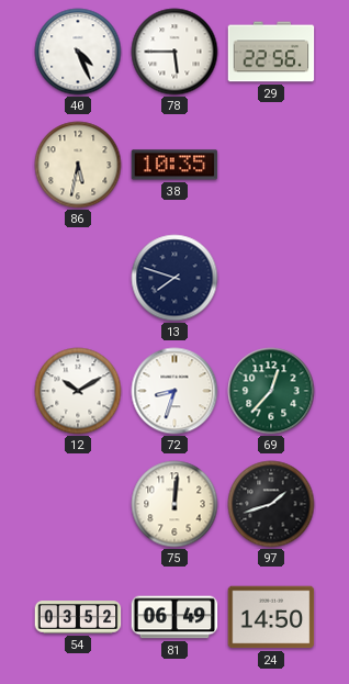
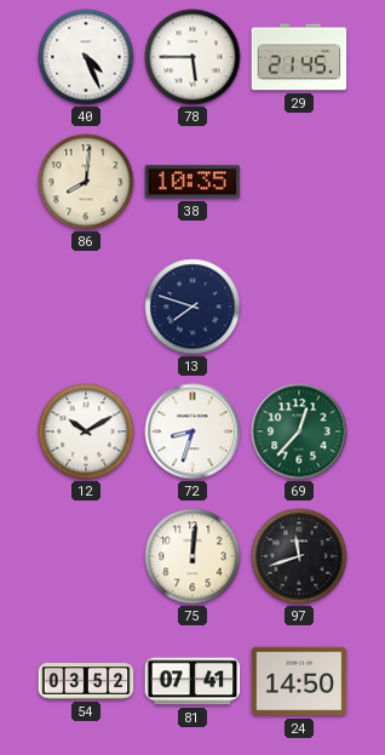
29: 22:56 -> 21:45
86: 5:32 -> 8:01
97: 1:42 -> 11:42
81: 06:49 -> 07:41
